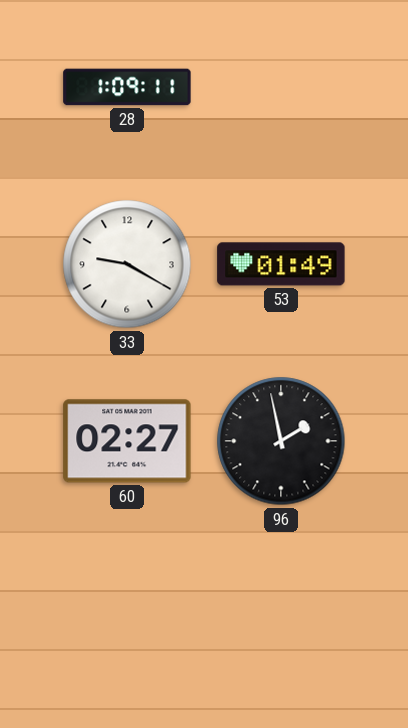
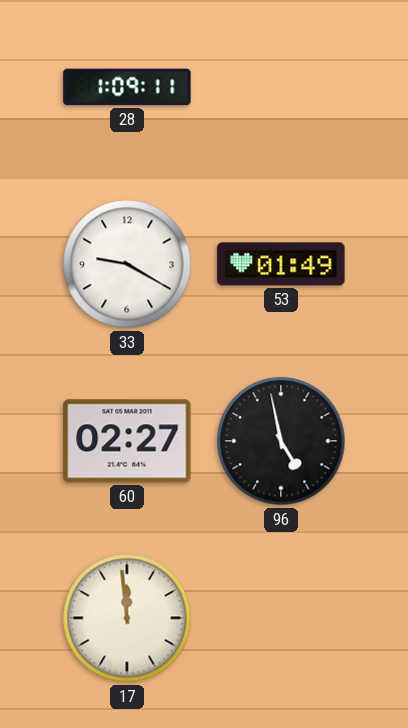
96: 1:58 -> 4:58
17: none -> 11:59
